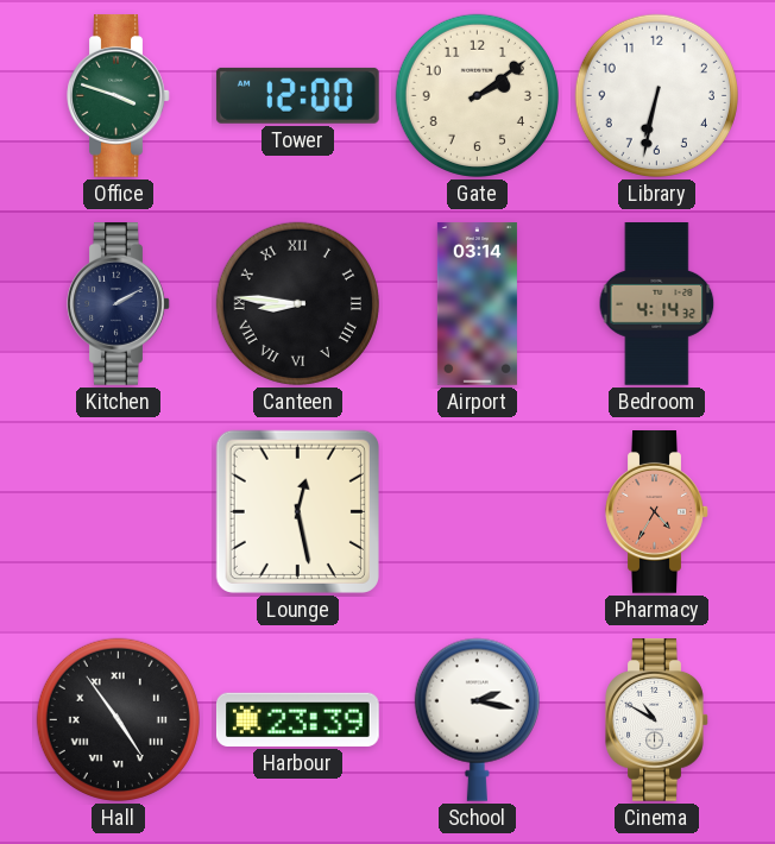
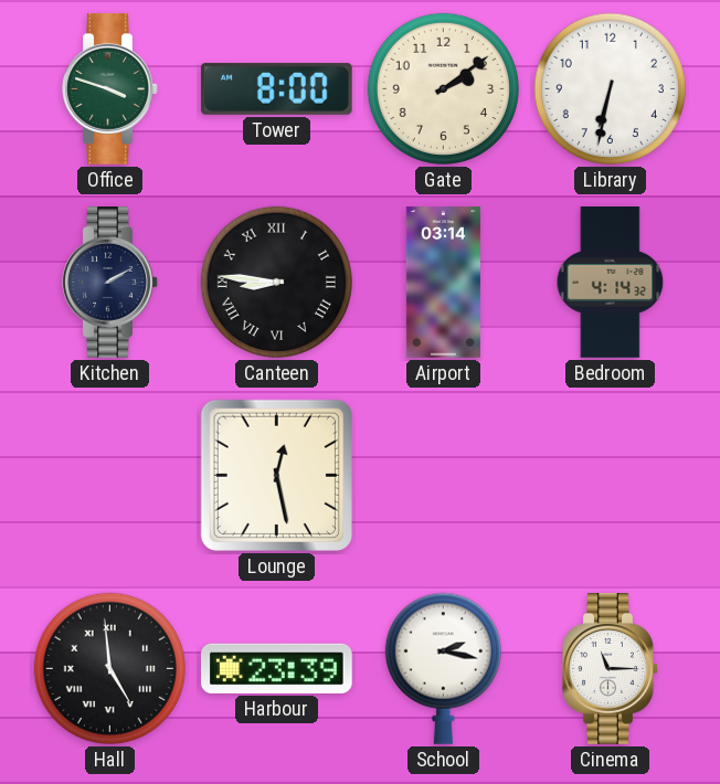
Tower: 12:00 -> 8:00
Pharmacy: 4:35 -> none
Hall: 4:54 -> 4:59
Cinema: 10:50 -> 11:15
